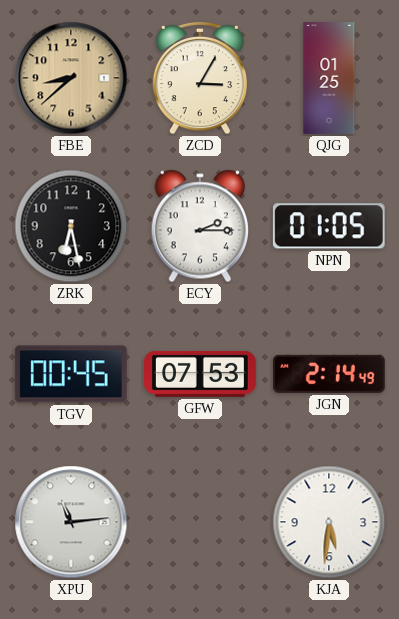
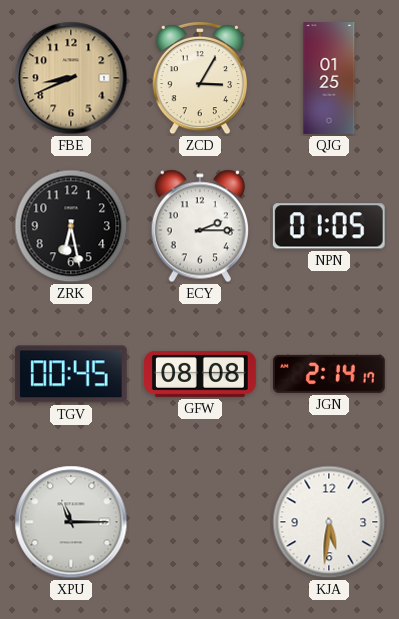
FBE: 8:38 -> 8:41
GFW: 07:53 -> 08:08
JGN: 2:14:49 -> 2:14:17
XPU: 11:14 -> 11:15
